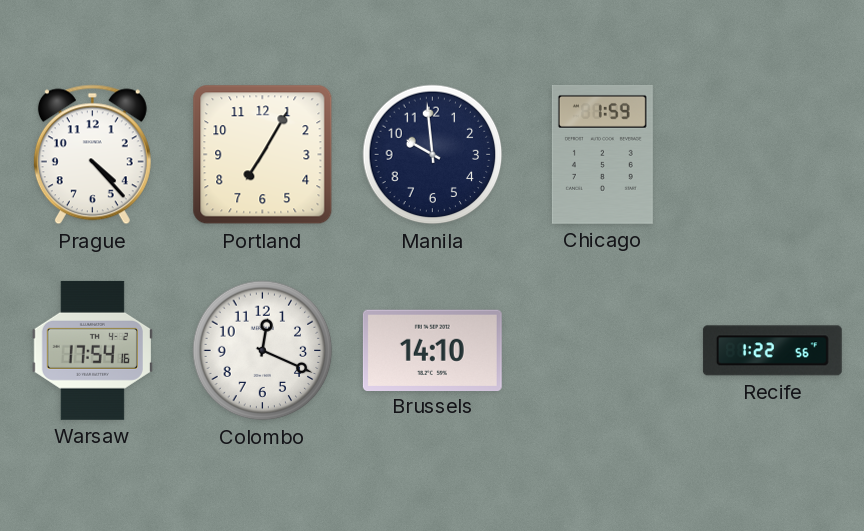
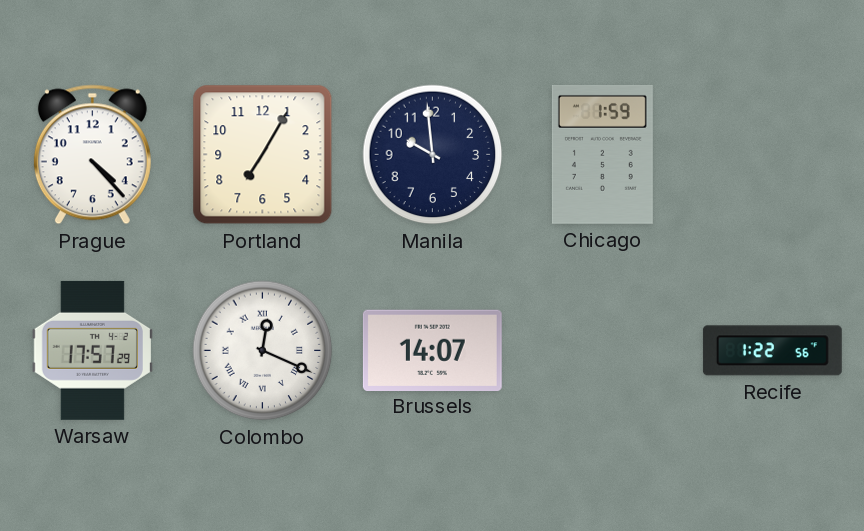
Warsaw: 17:54 -> 17:57
Colombo numerals: Arabic -> Roman
Brussels: 14:10 -> 14:07
